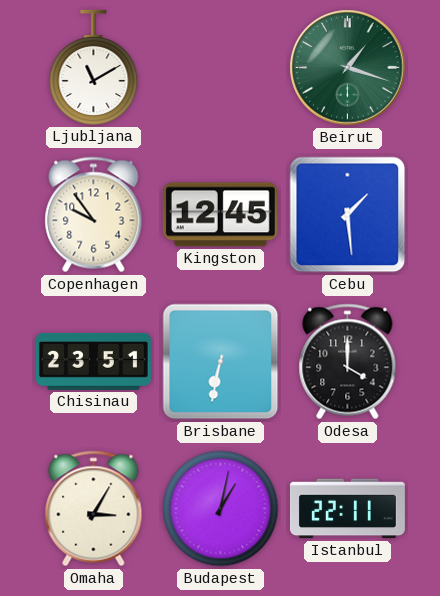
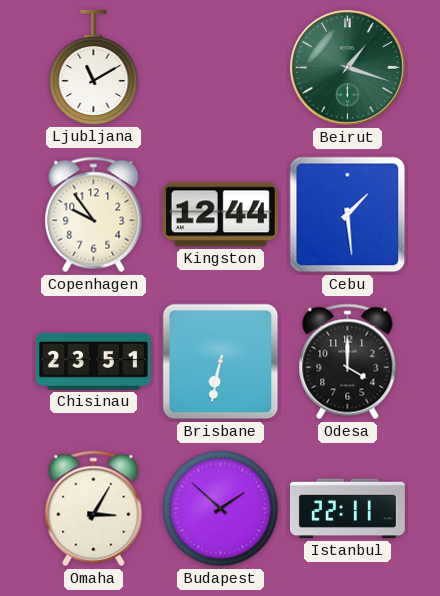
Kingston: 12:45 -> 12:44
Budapest: 1:02 -> 1:52
